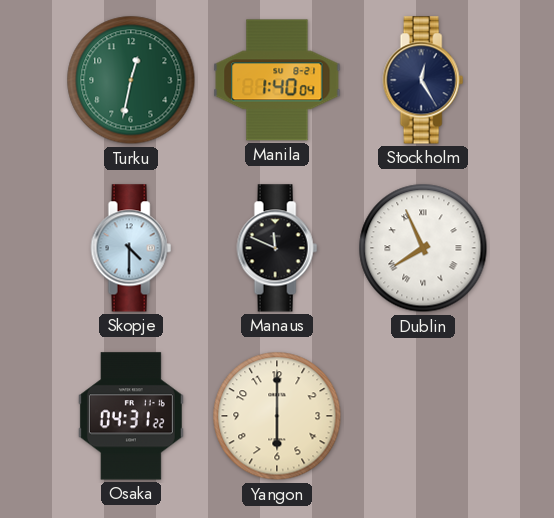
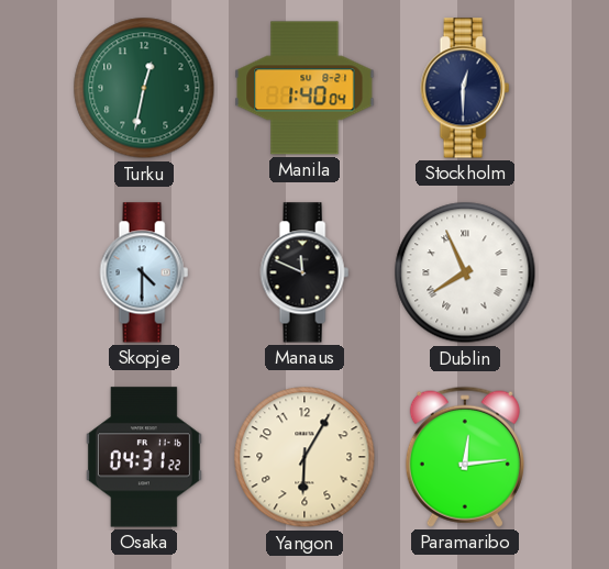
Stockholm: 12:25 -> 12:30
Yangon: 6:00 -> 6:05
Paramaribo: none -> 12:14
